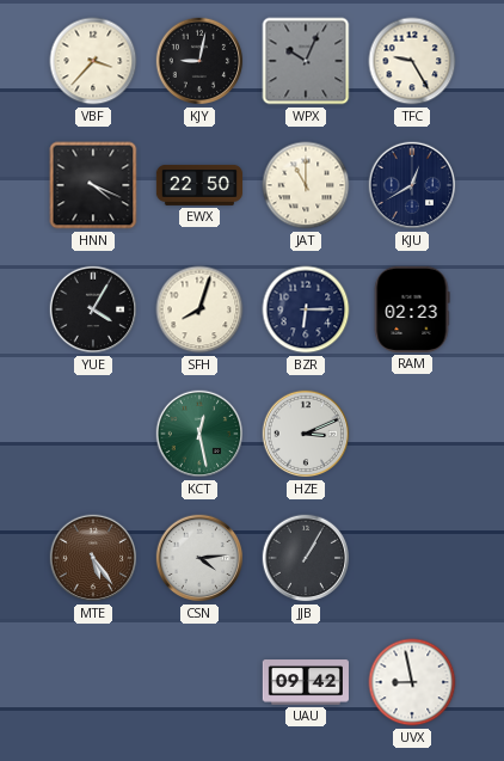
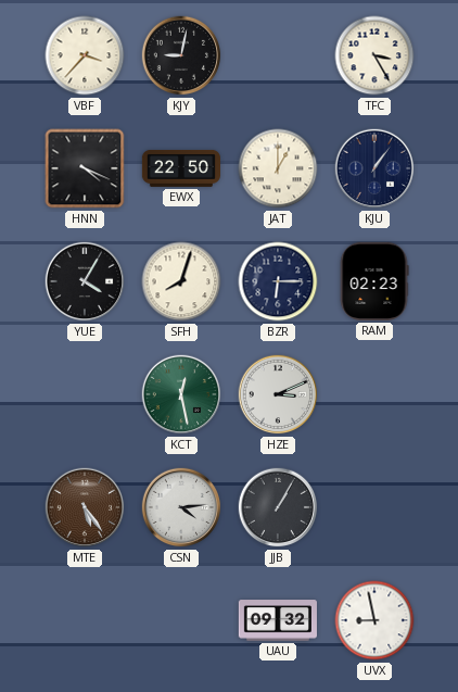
WPX: 10:04 -> none
TFC: 9:25 -> 3:25
JAT: 11:00 -> 1:00
KJU: 12:40 -> 1:06
UAU: 09:42 -> 09:32
